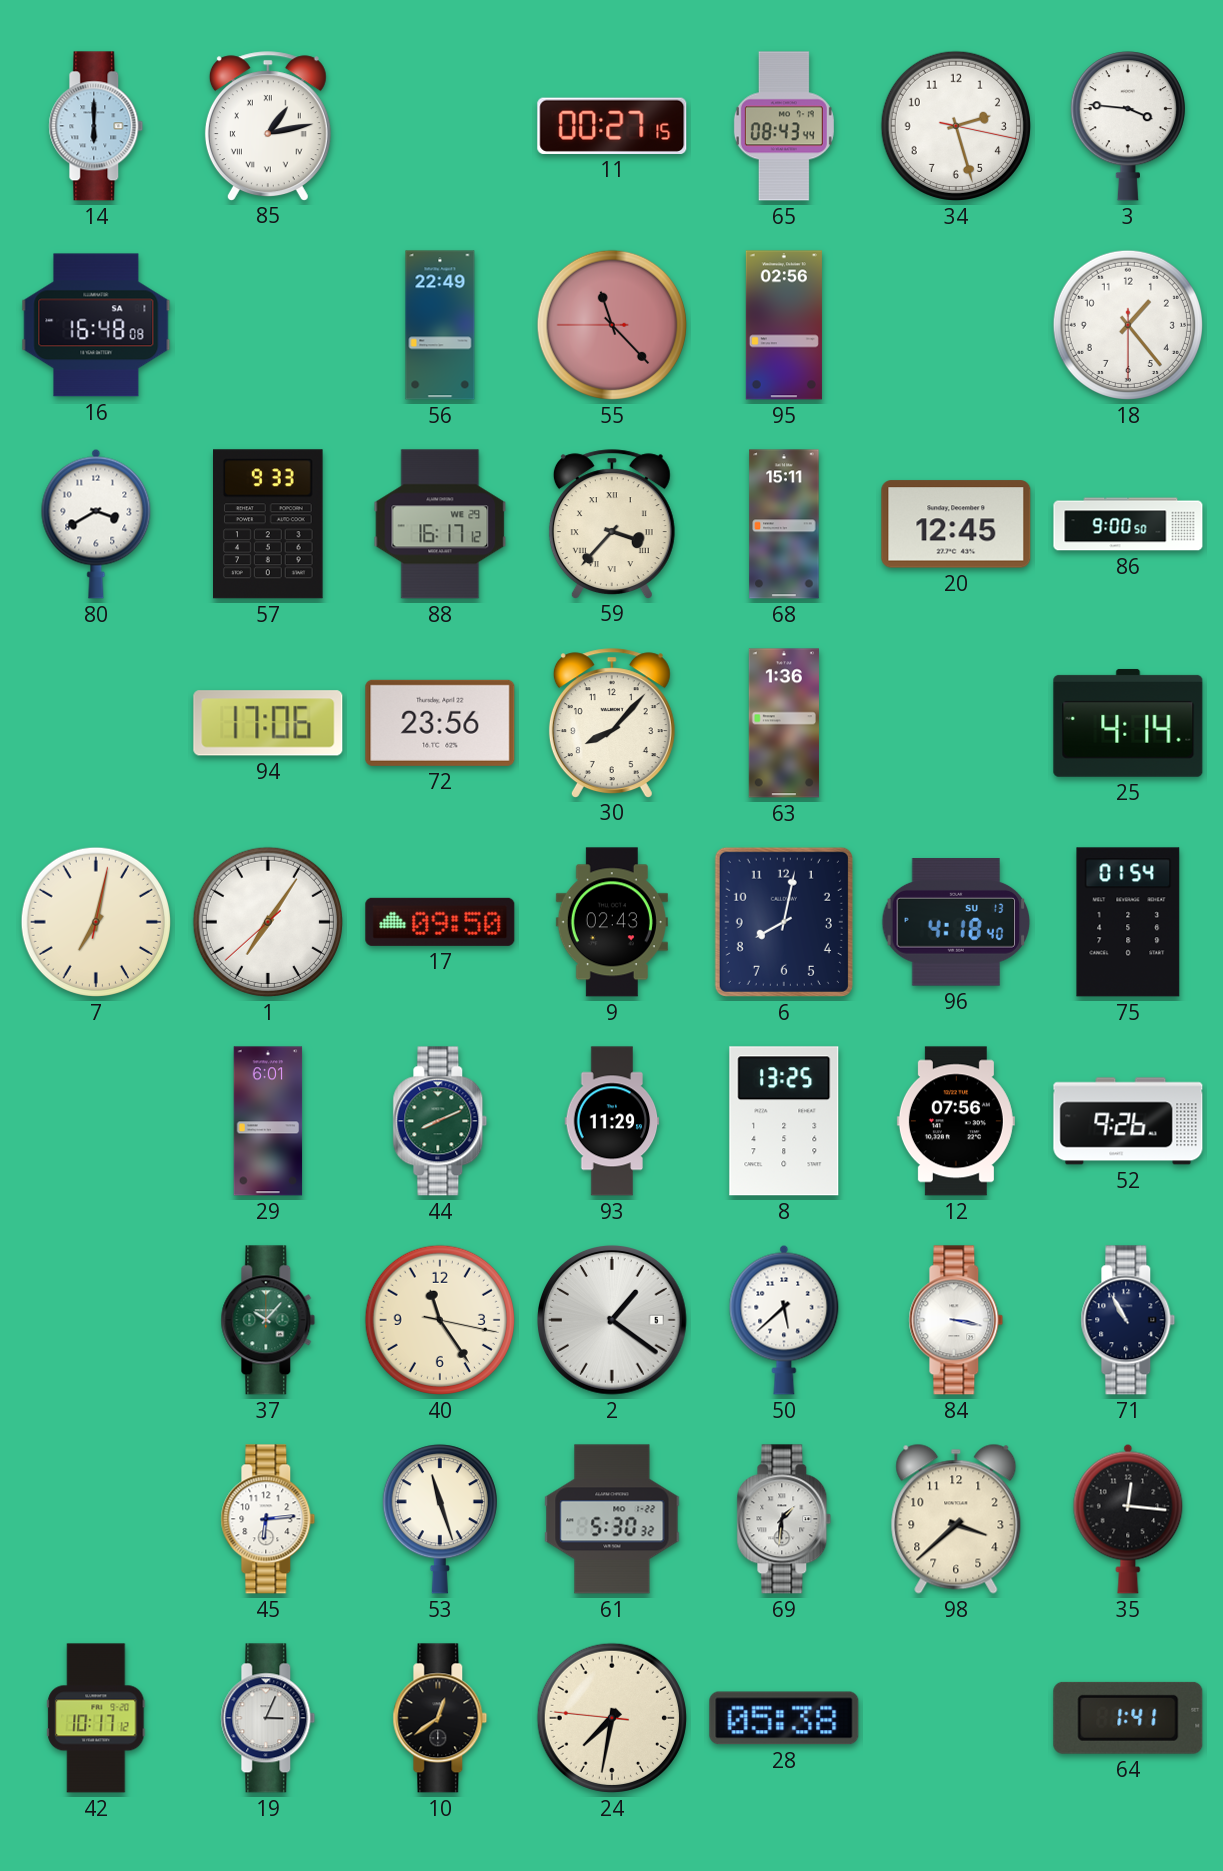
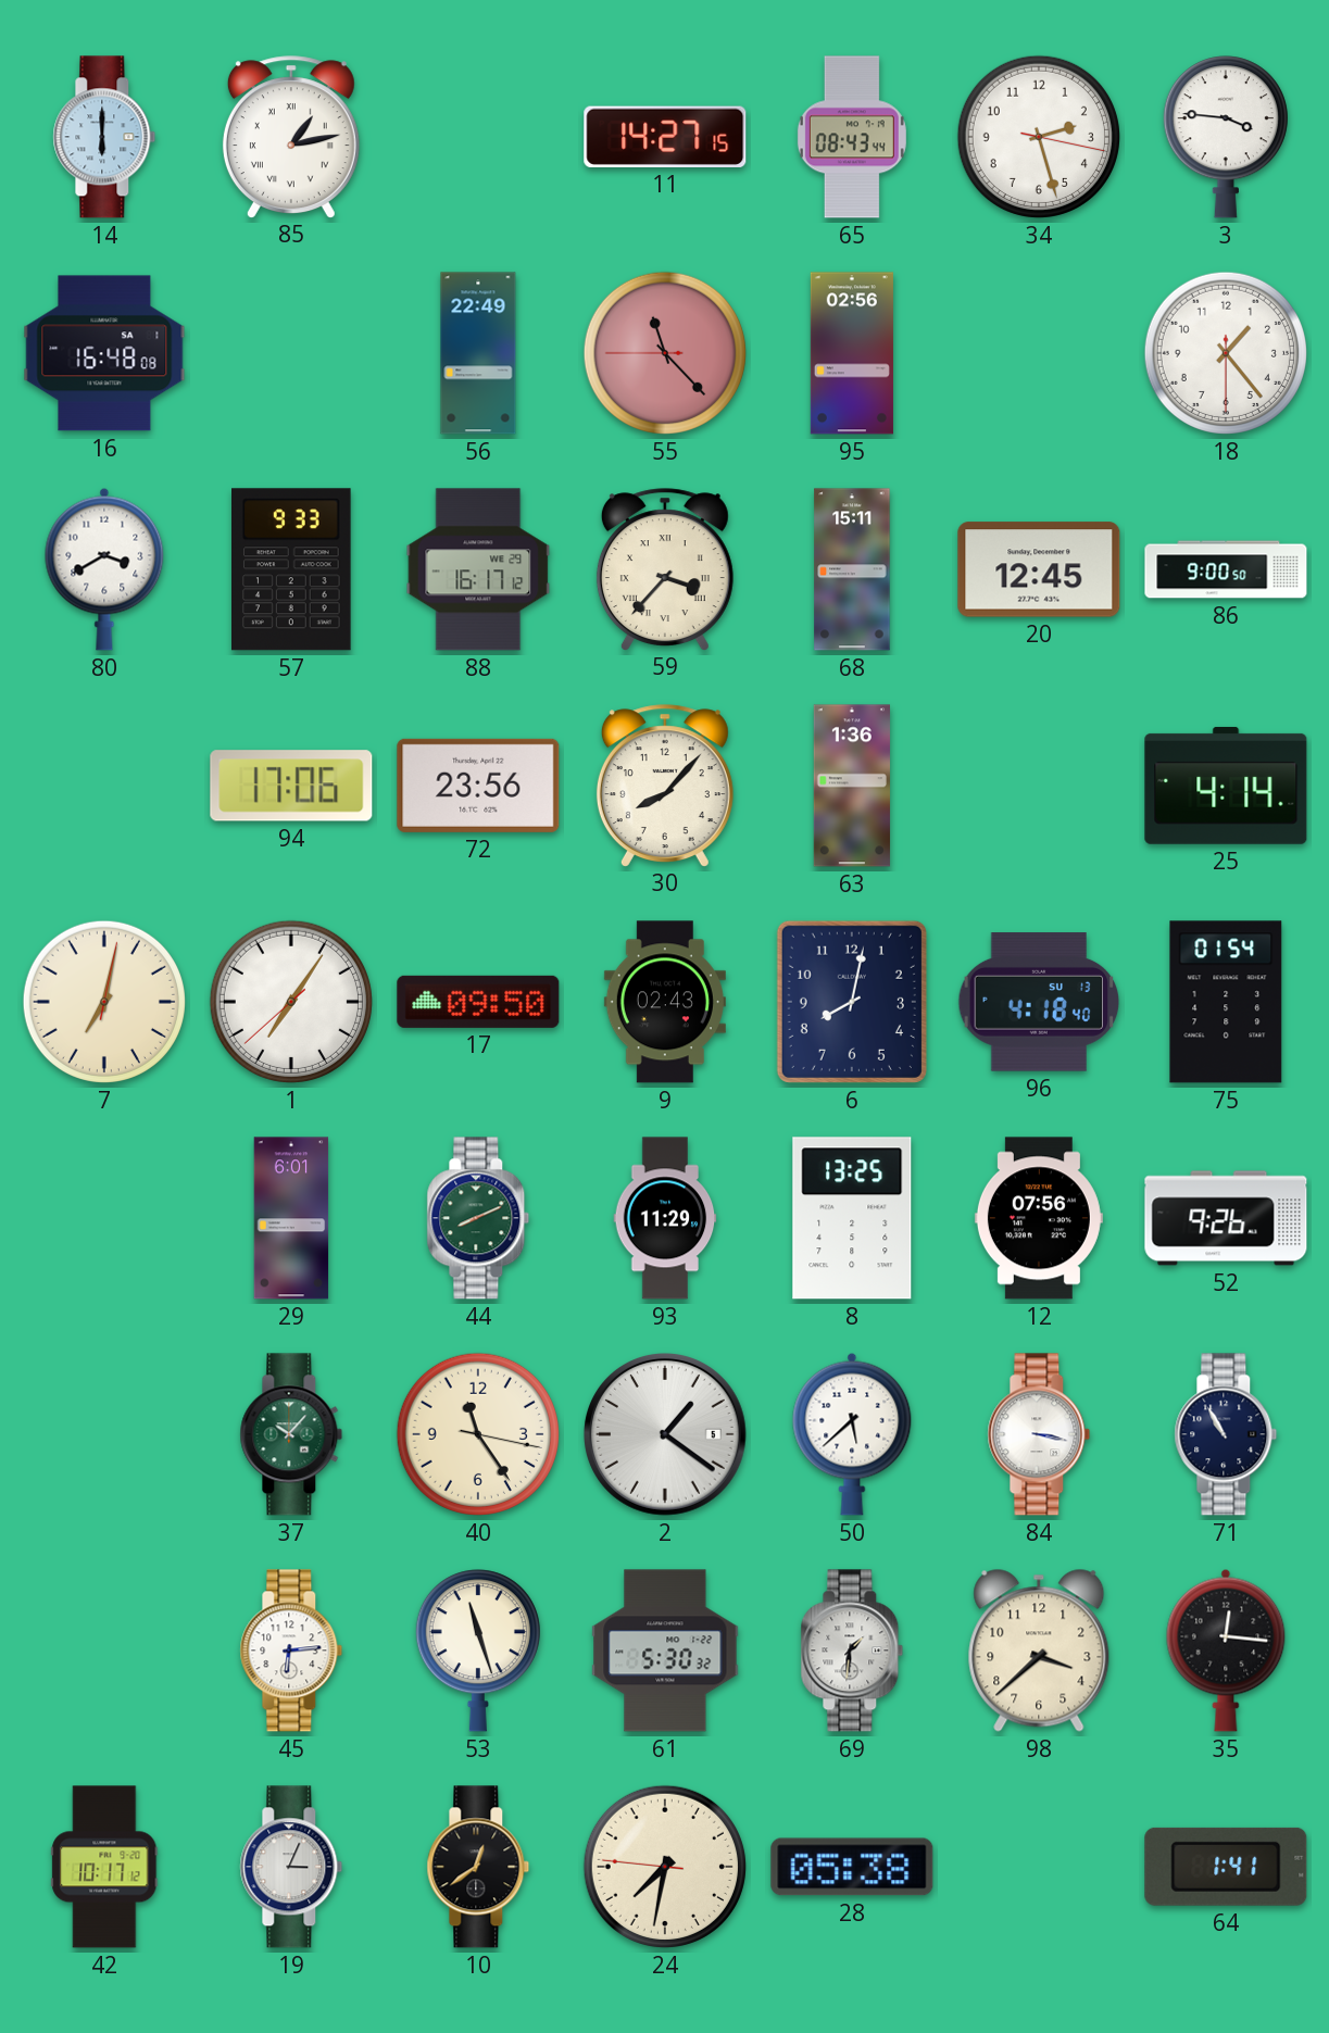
11: 00:27 -> 14:27
